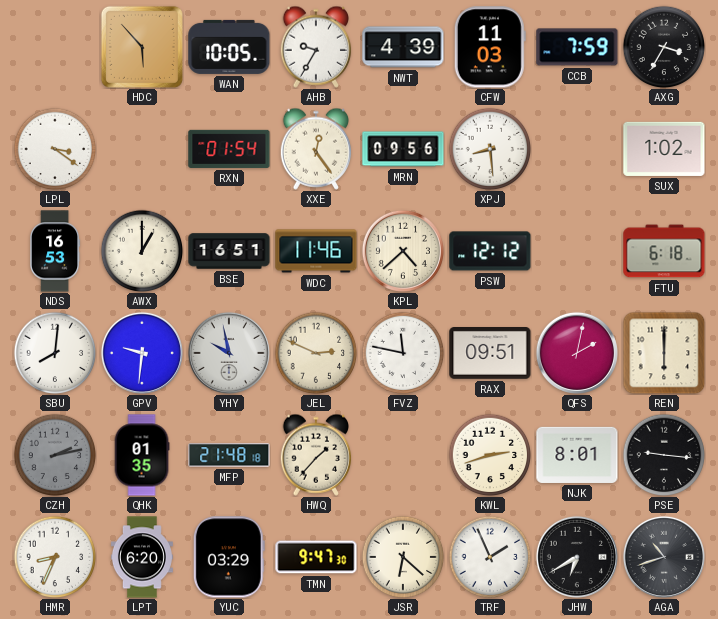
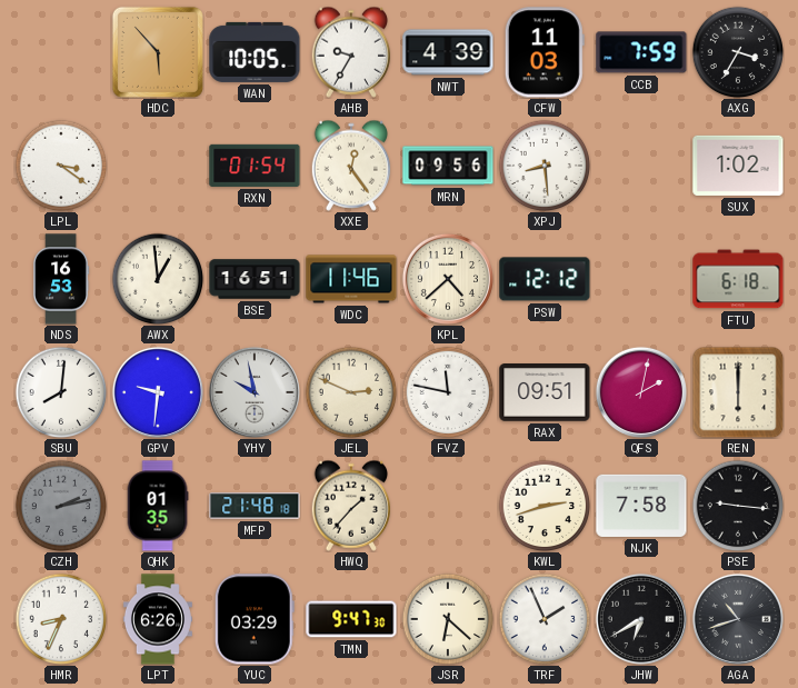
AWX: 1:00 -> 12:59
NJK: 8:01 -> 7:58
LPT: 6:20 -> 6:26
